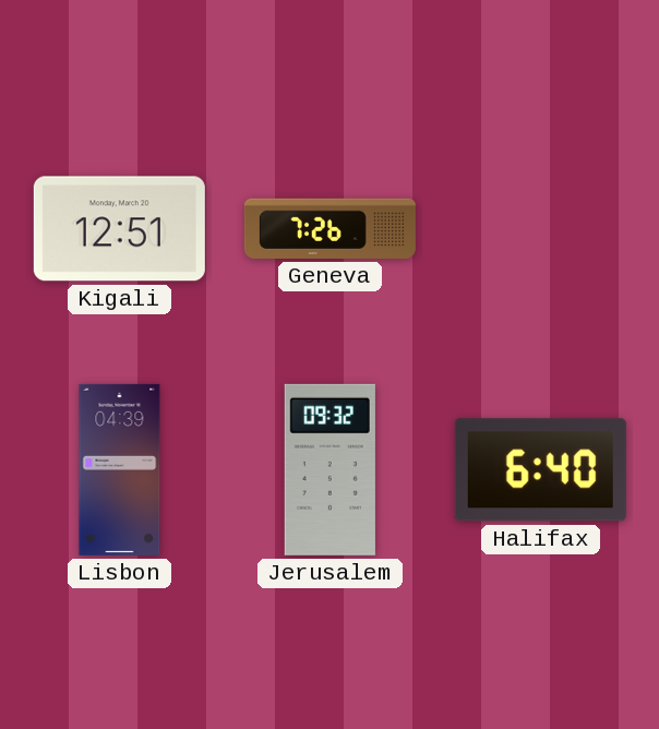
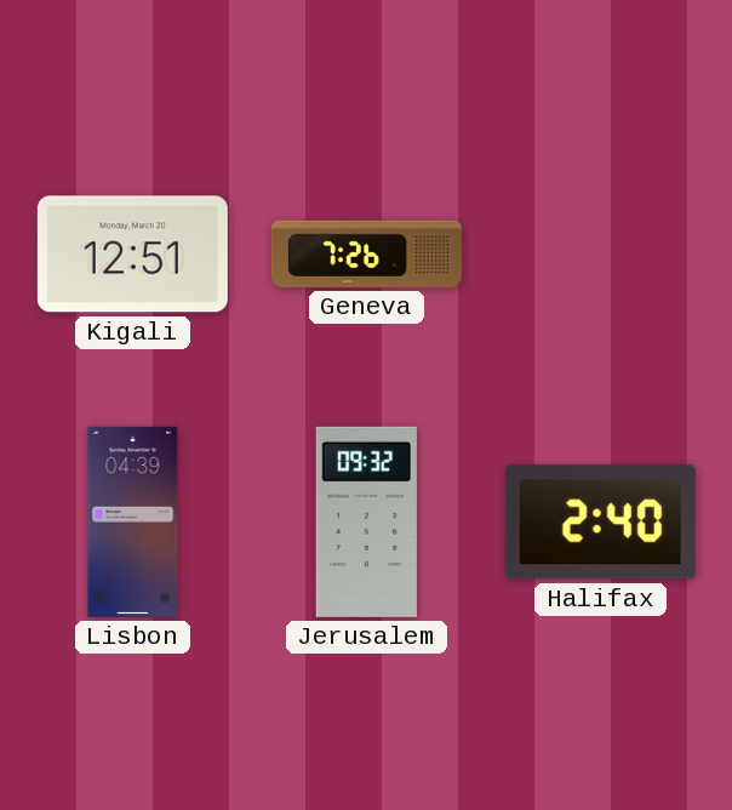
Halifax: 6:40 -> 2:40
